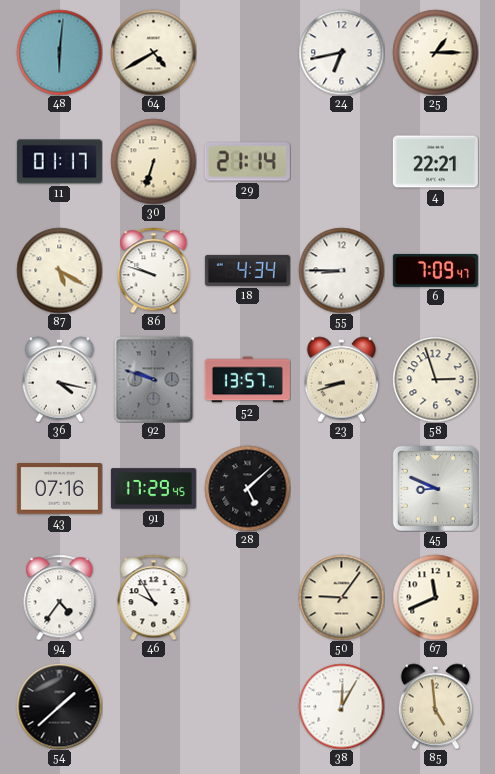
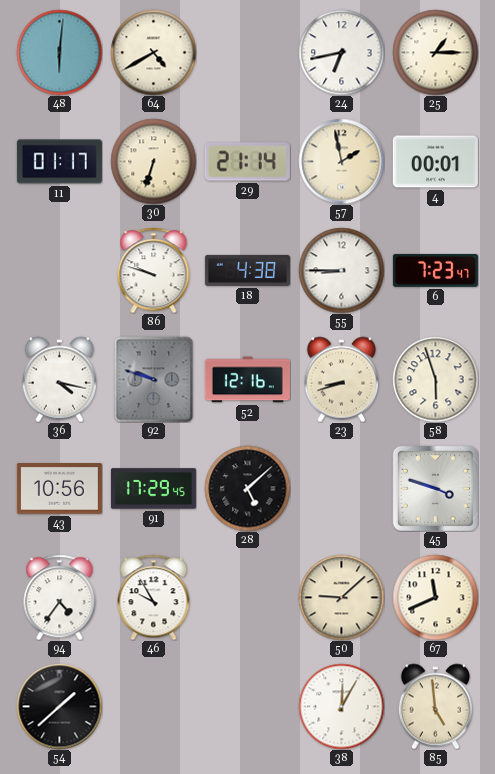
57: none -> 1:58
4: 22:21 -> 00:01
87: 5:20 -> none
18: 4:34 -> 4:38
6: 7:09 -> 7:23
52: 13:57 -> 12:16
58: 2:57 -> 5:57
43: 07:16 -> 10:56
45: 8:49 -> 3:48
50: 9:06 -> 9:08
